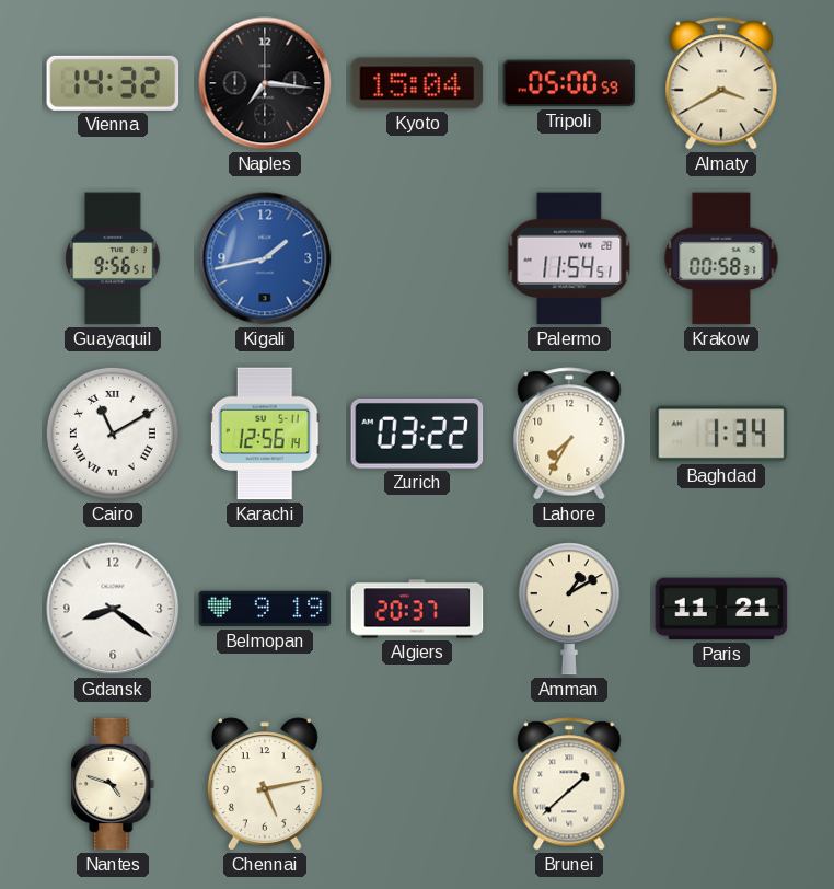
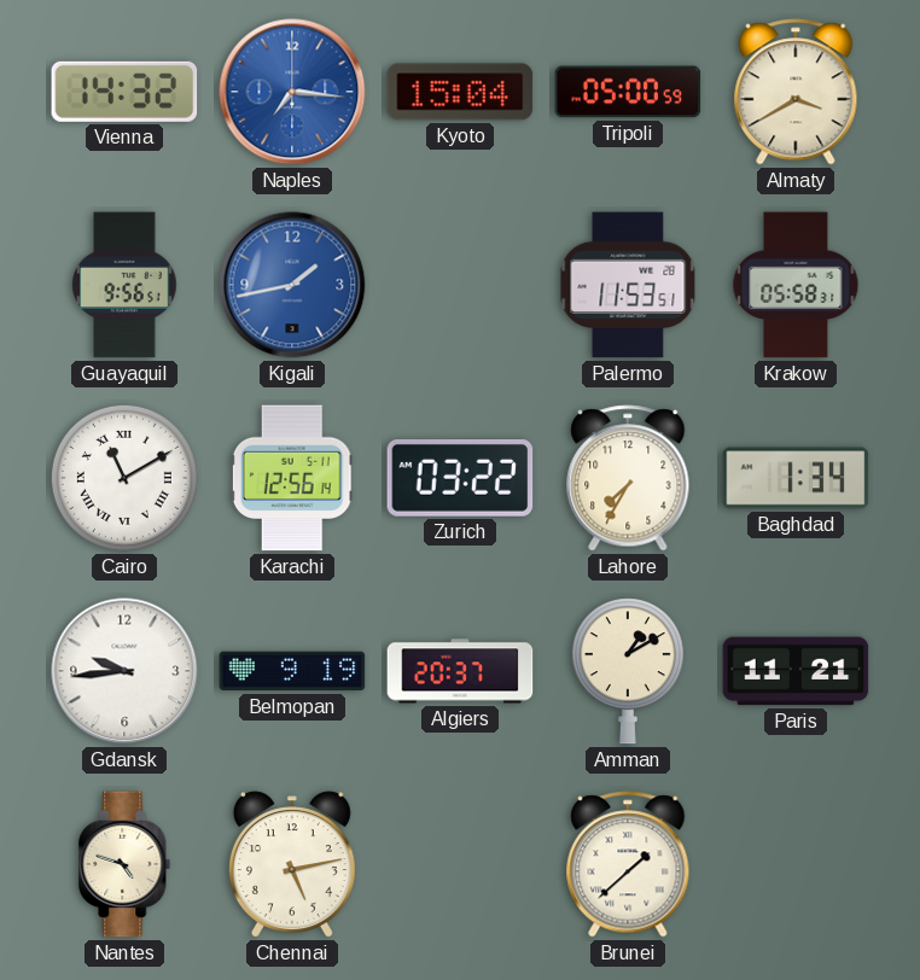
Naples dial: black -> blue
Palermo: 11:54 -> 11:53
Krakow: 00:58 -> 05:58
Gdansk: 8:21 -> 9:44
